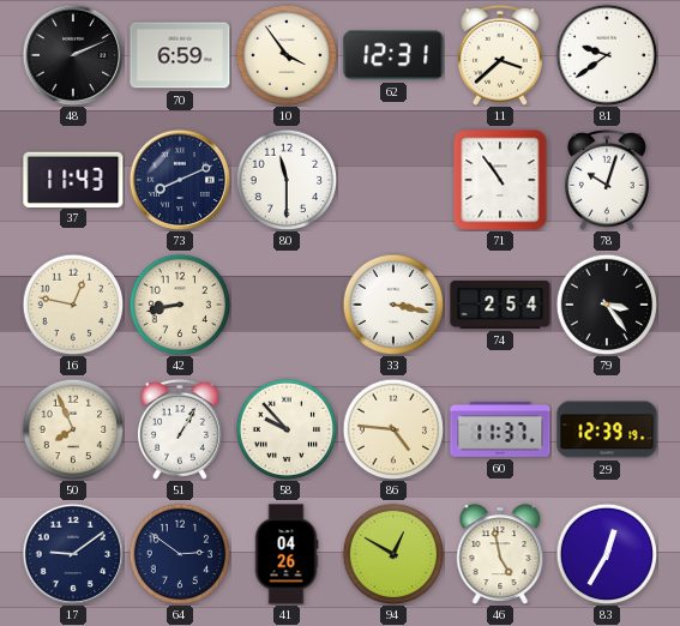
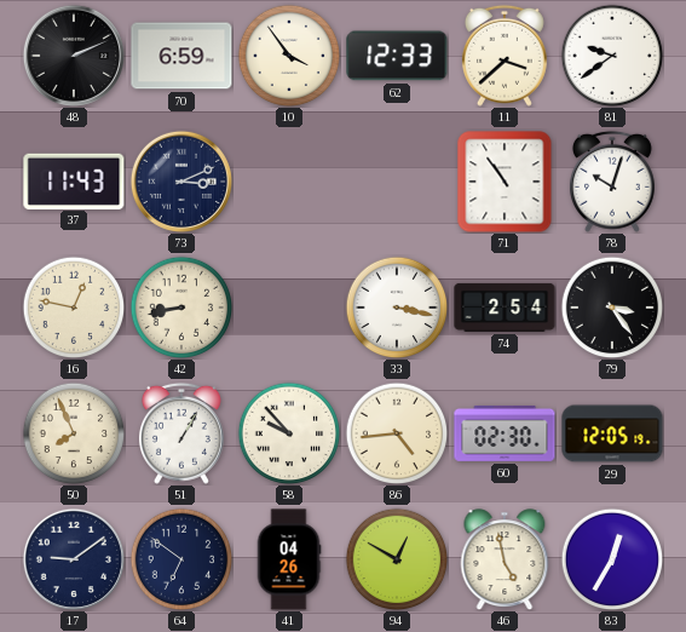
62: 12:31 -> 12:33
73: 8:11 -> 3:11
80: 11:30 -> none
86: 4:46 -> 4:44
60: 11:37 -> 02:30
29: 12:39 -> 12:05
64: 2:51 -> 6:51
